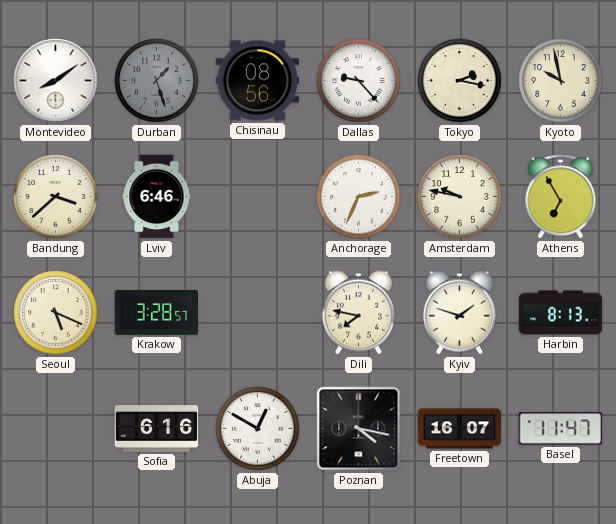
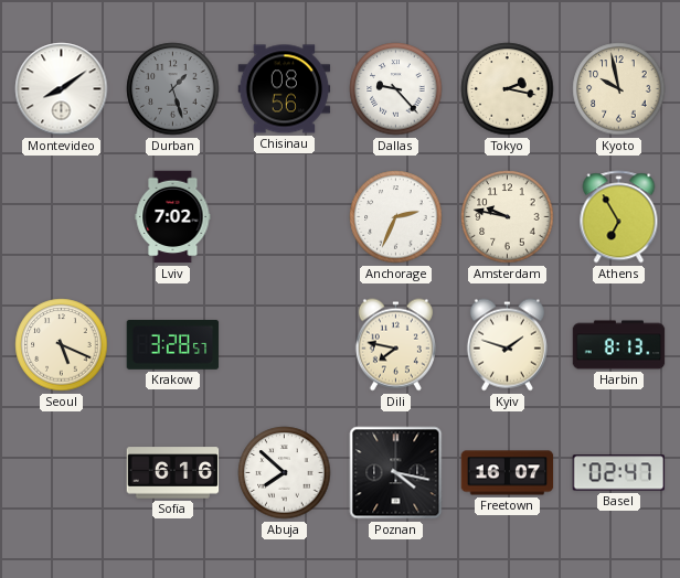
Bandung: 3:38 -> none
Lviv: 6:46 -> 7:02
Abuja: 12:50 -> 7:52
Basel: 11:47 -> 02:47
